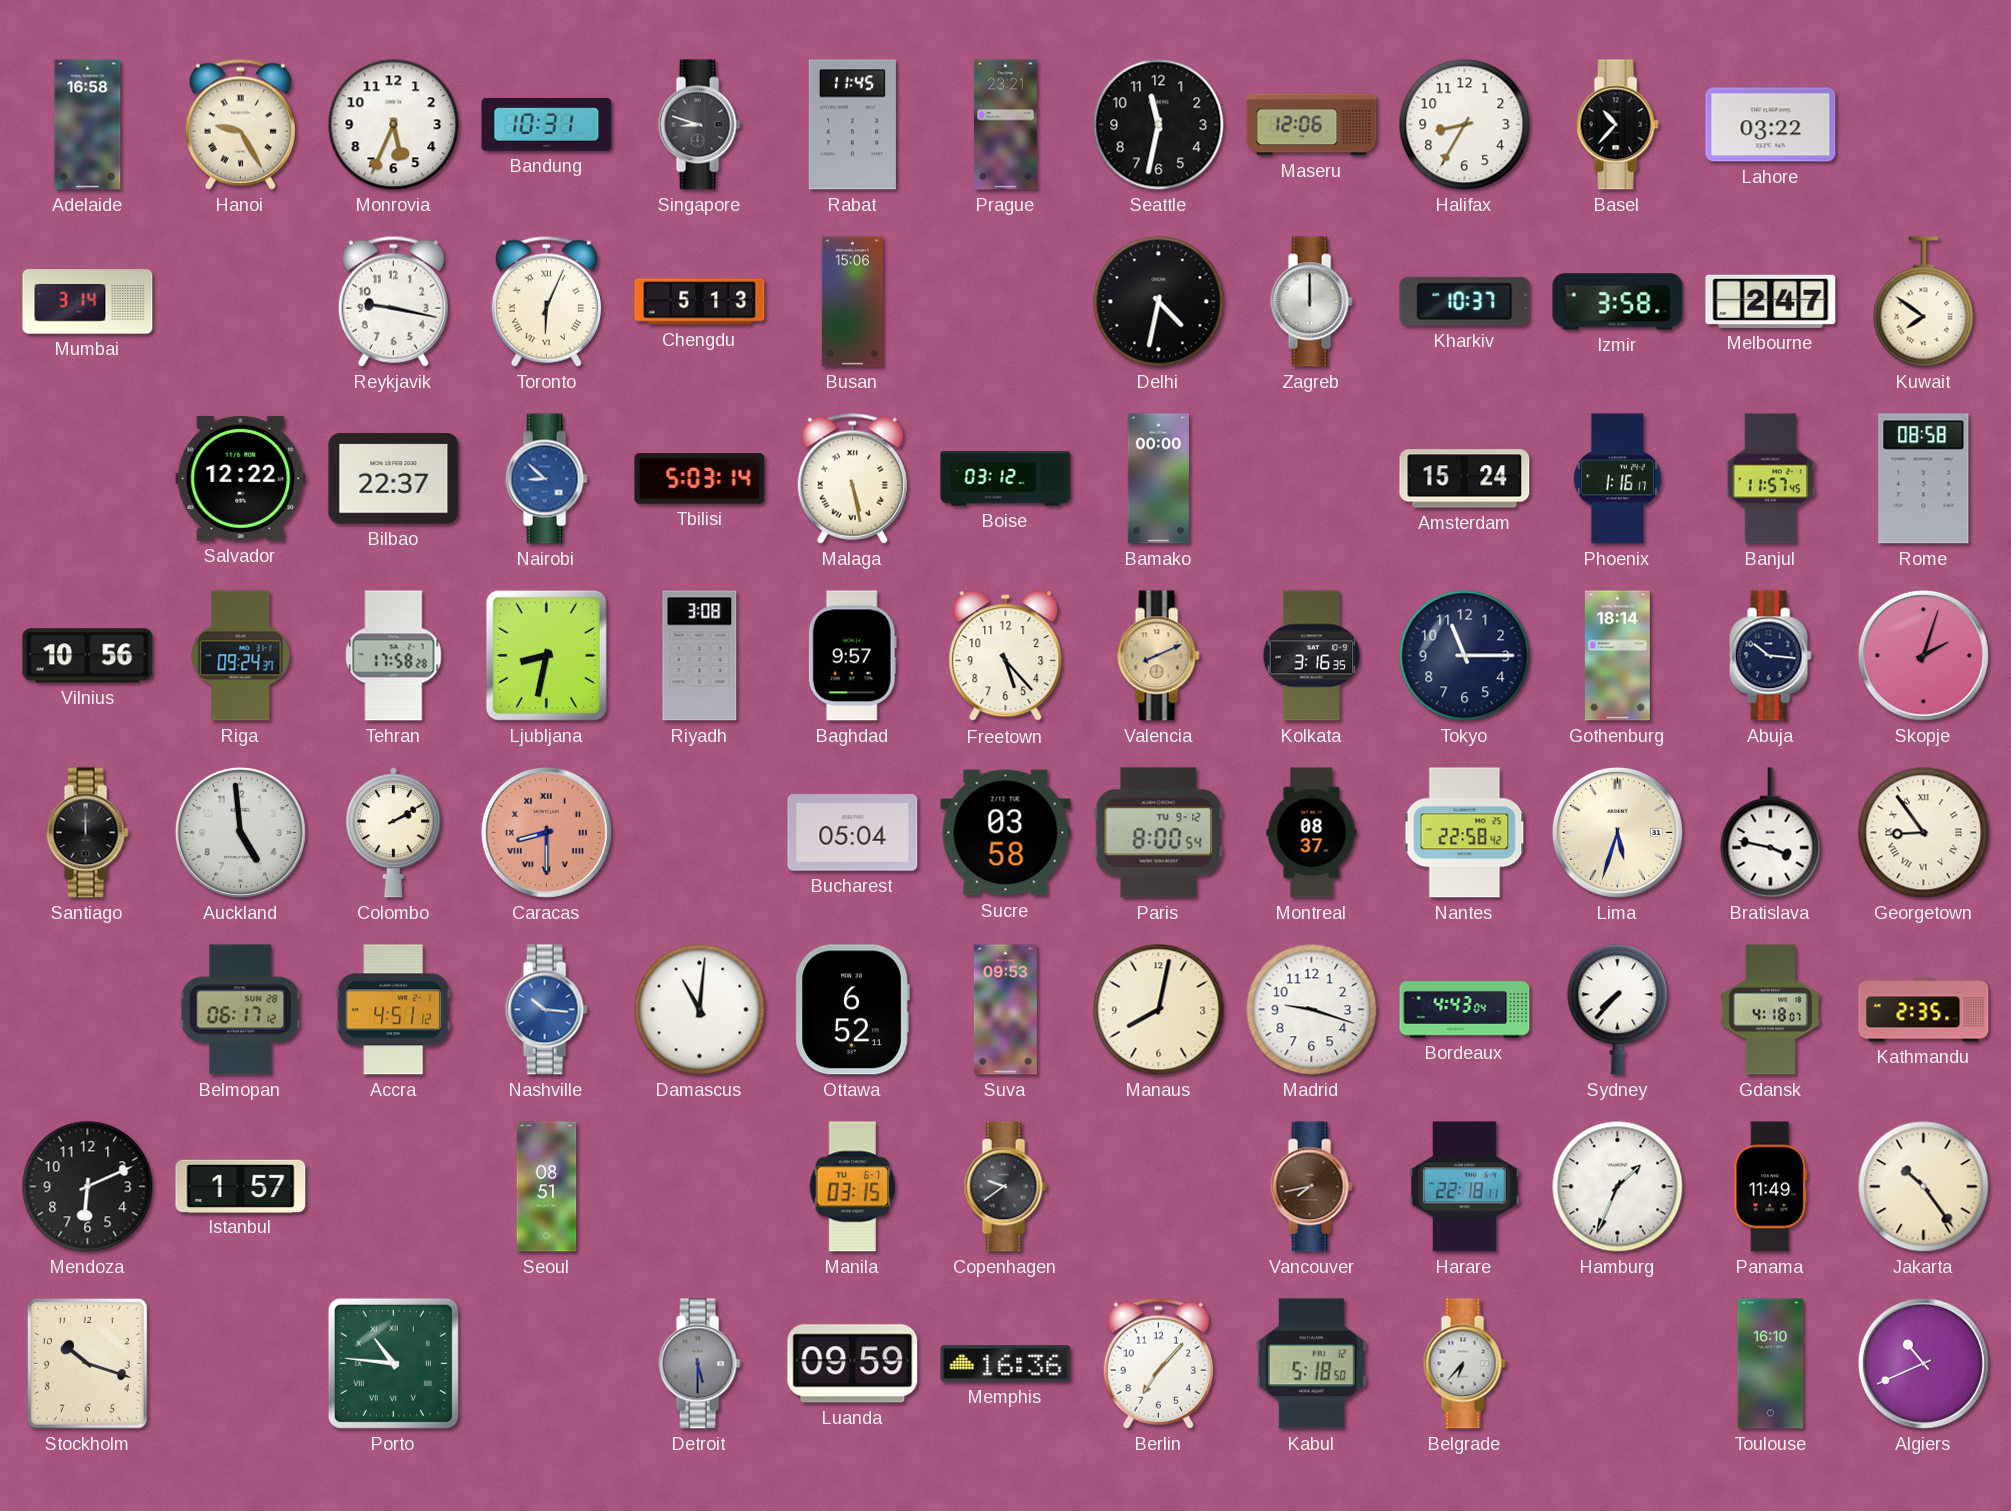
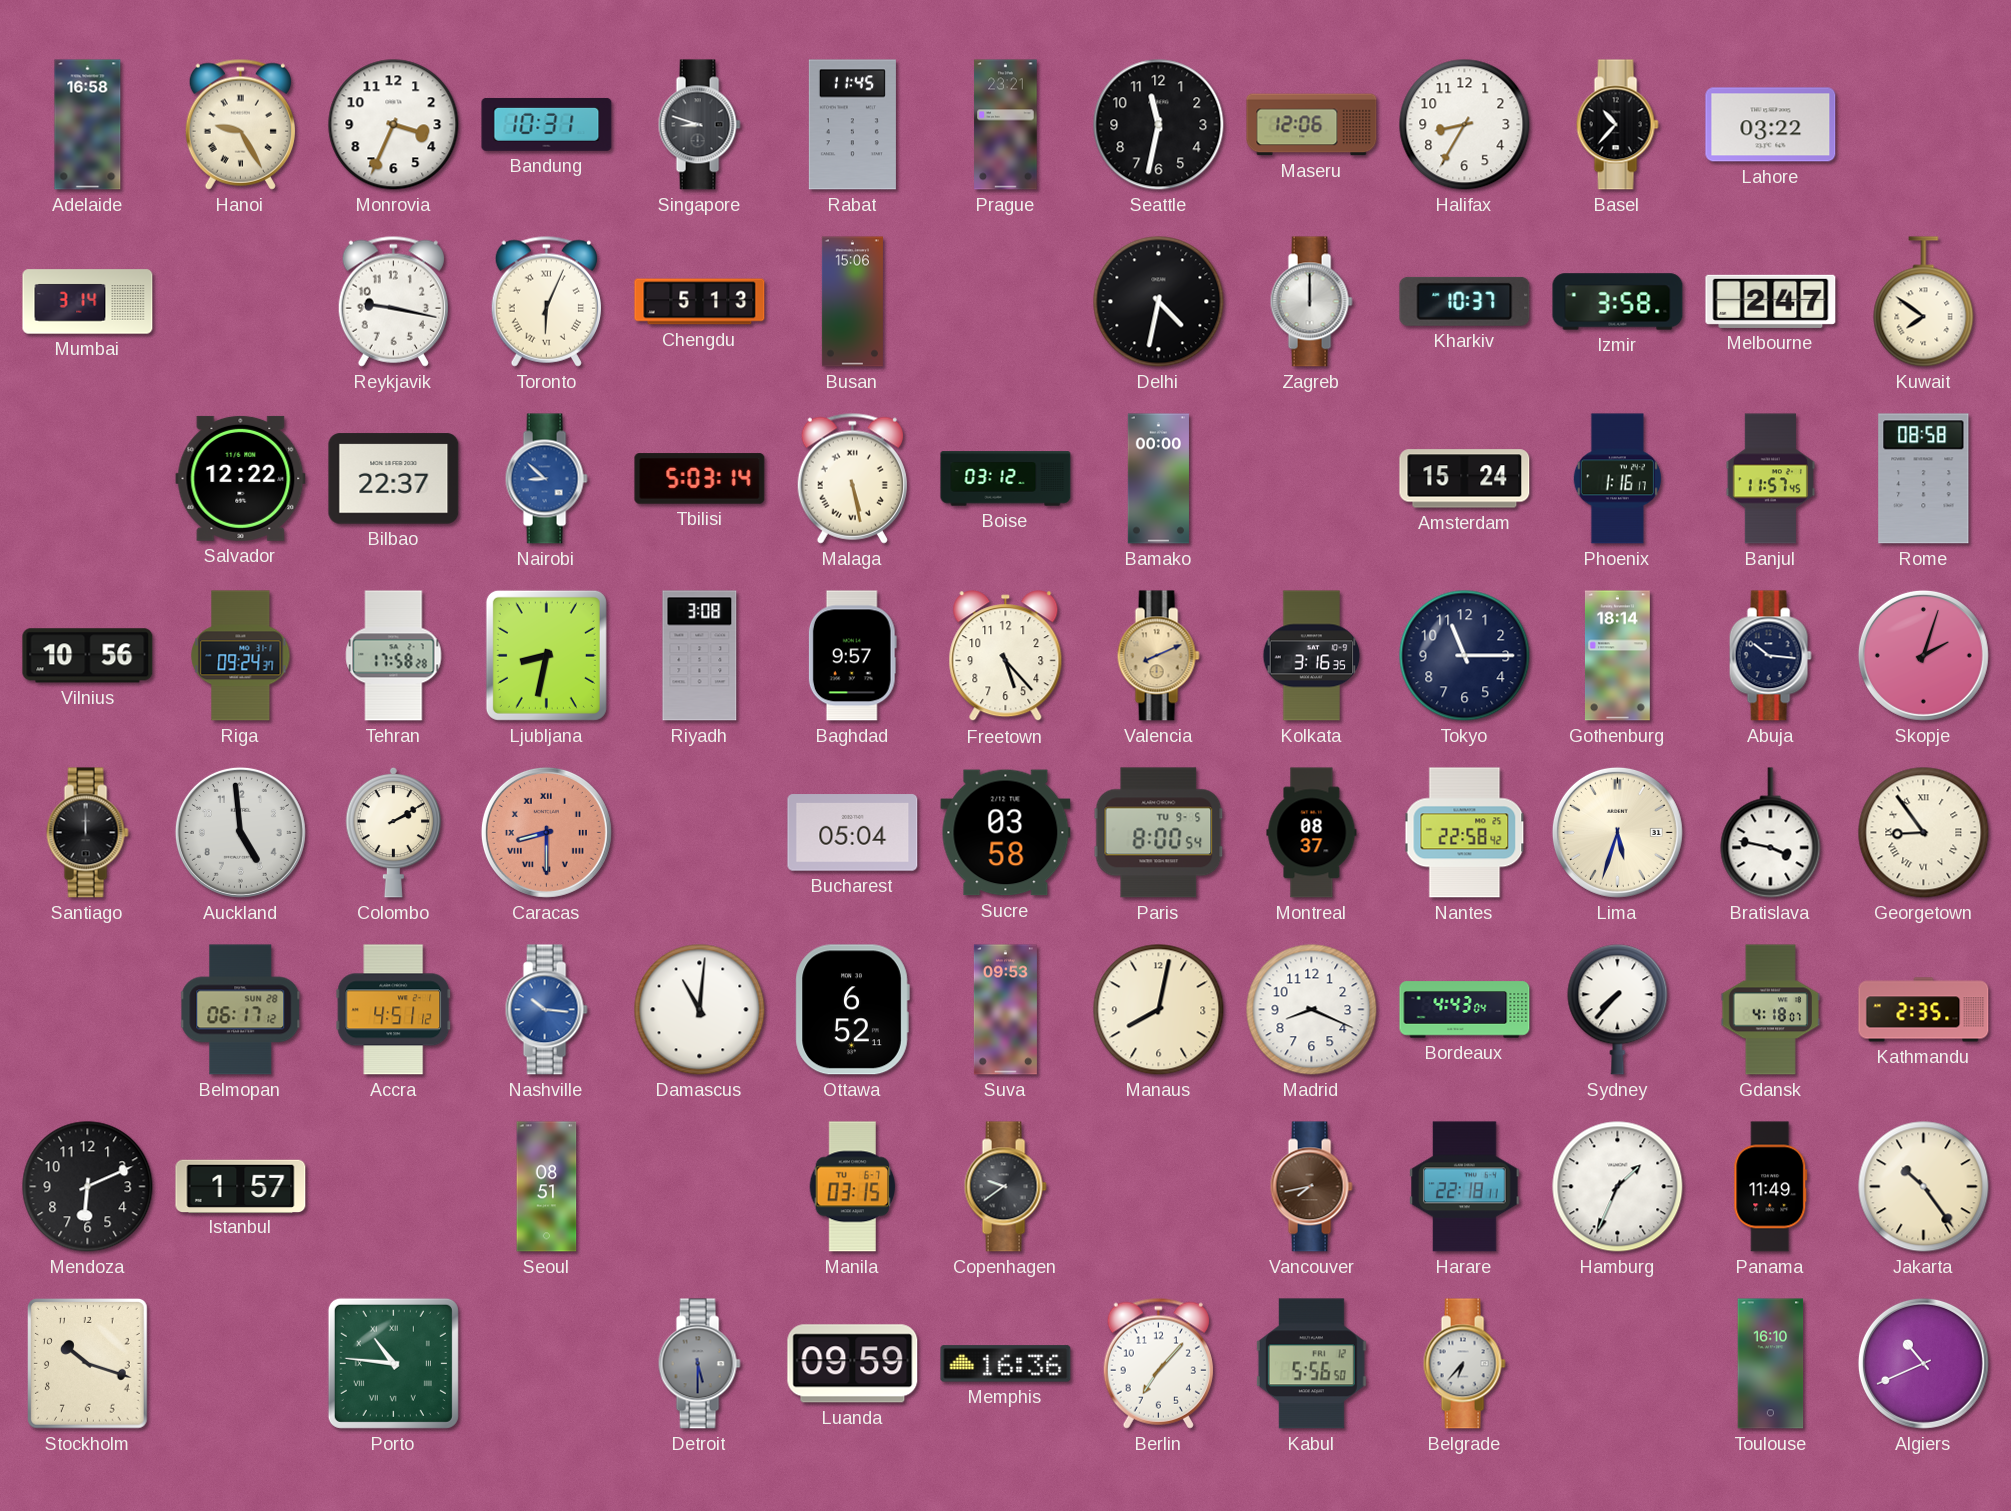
Monrovia: 5:34 -> 3:34
Paris date: TU 9-12 -> TU 9-5
Madrid: 9:18 -> 8:19
Kabul: 5:18 -> 5:56
